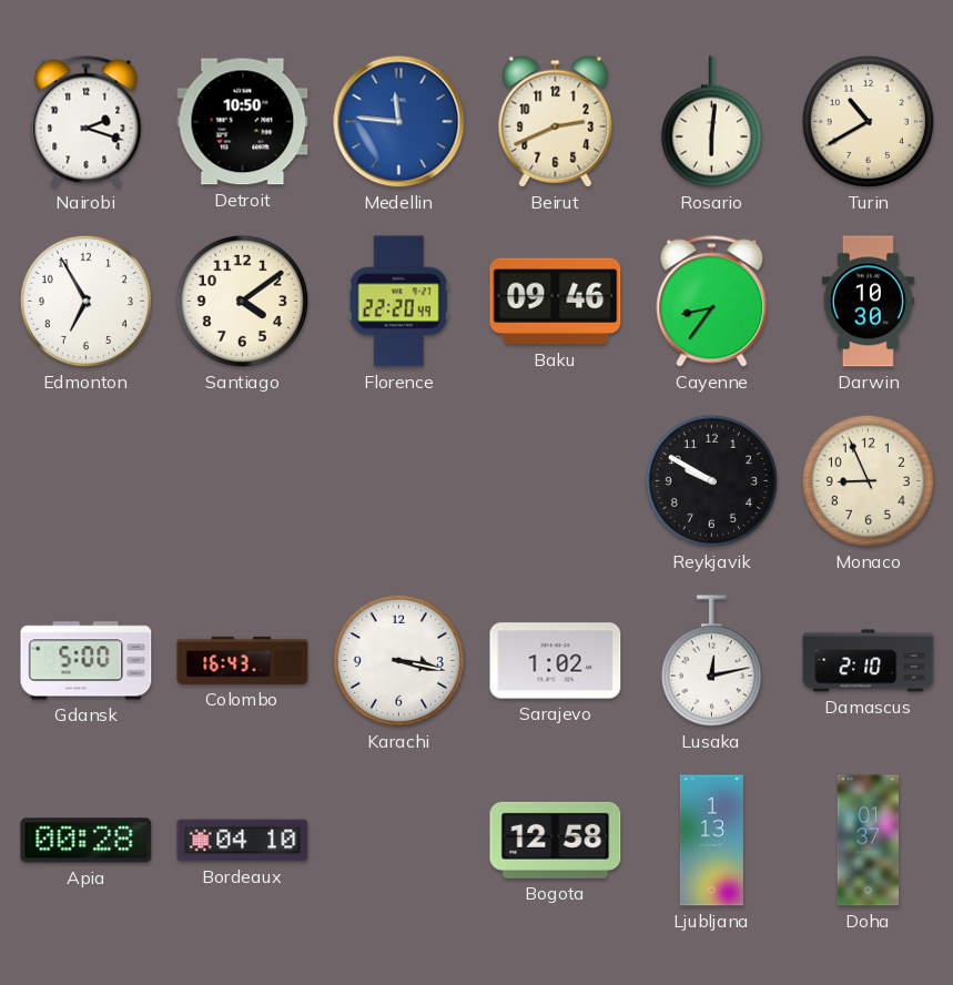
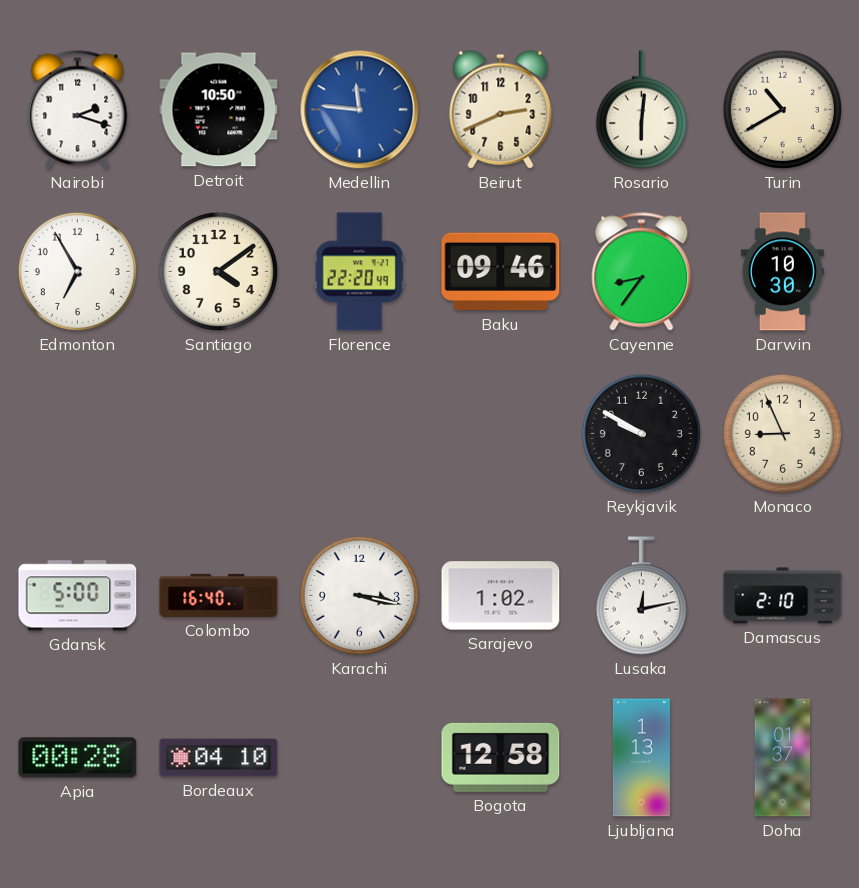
Colombo: 16:43 -> 16:40
